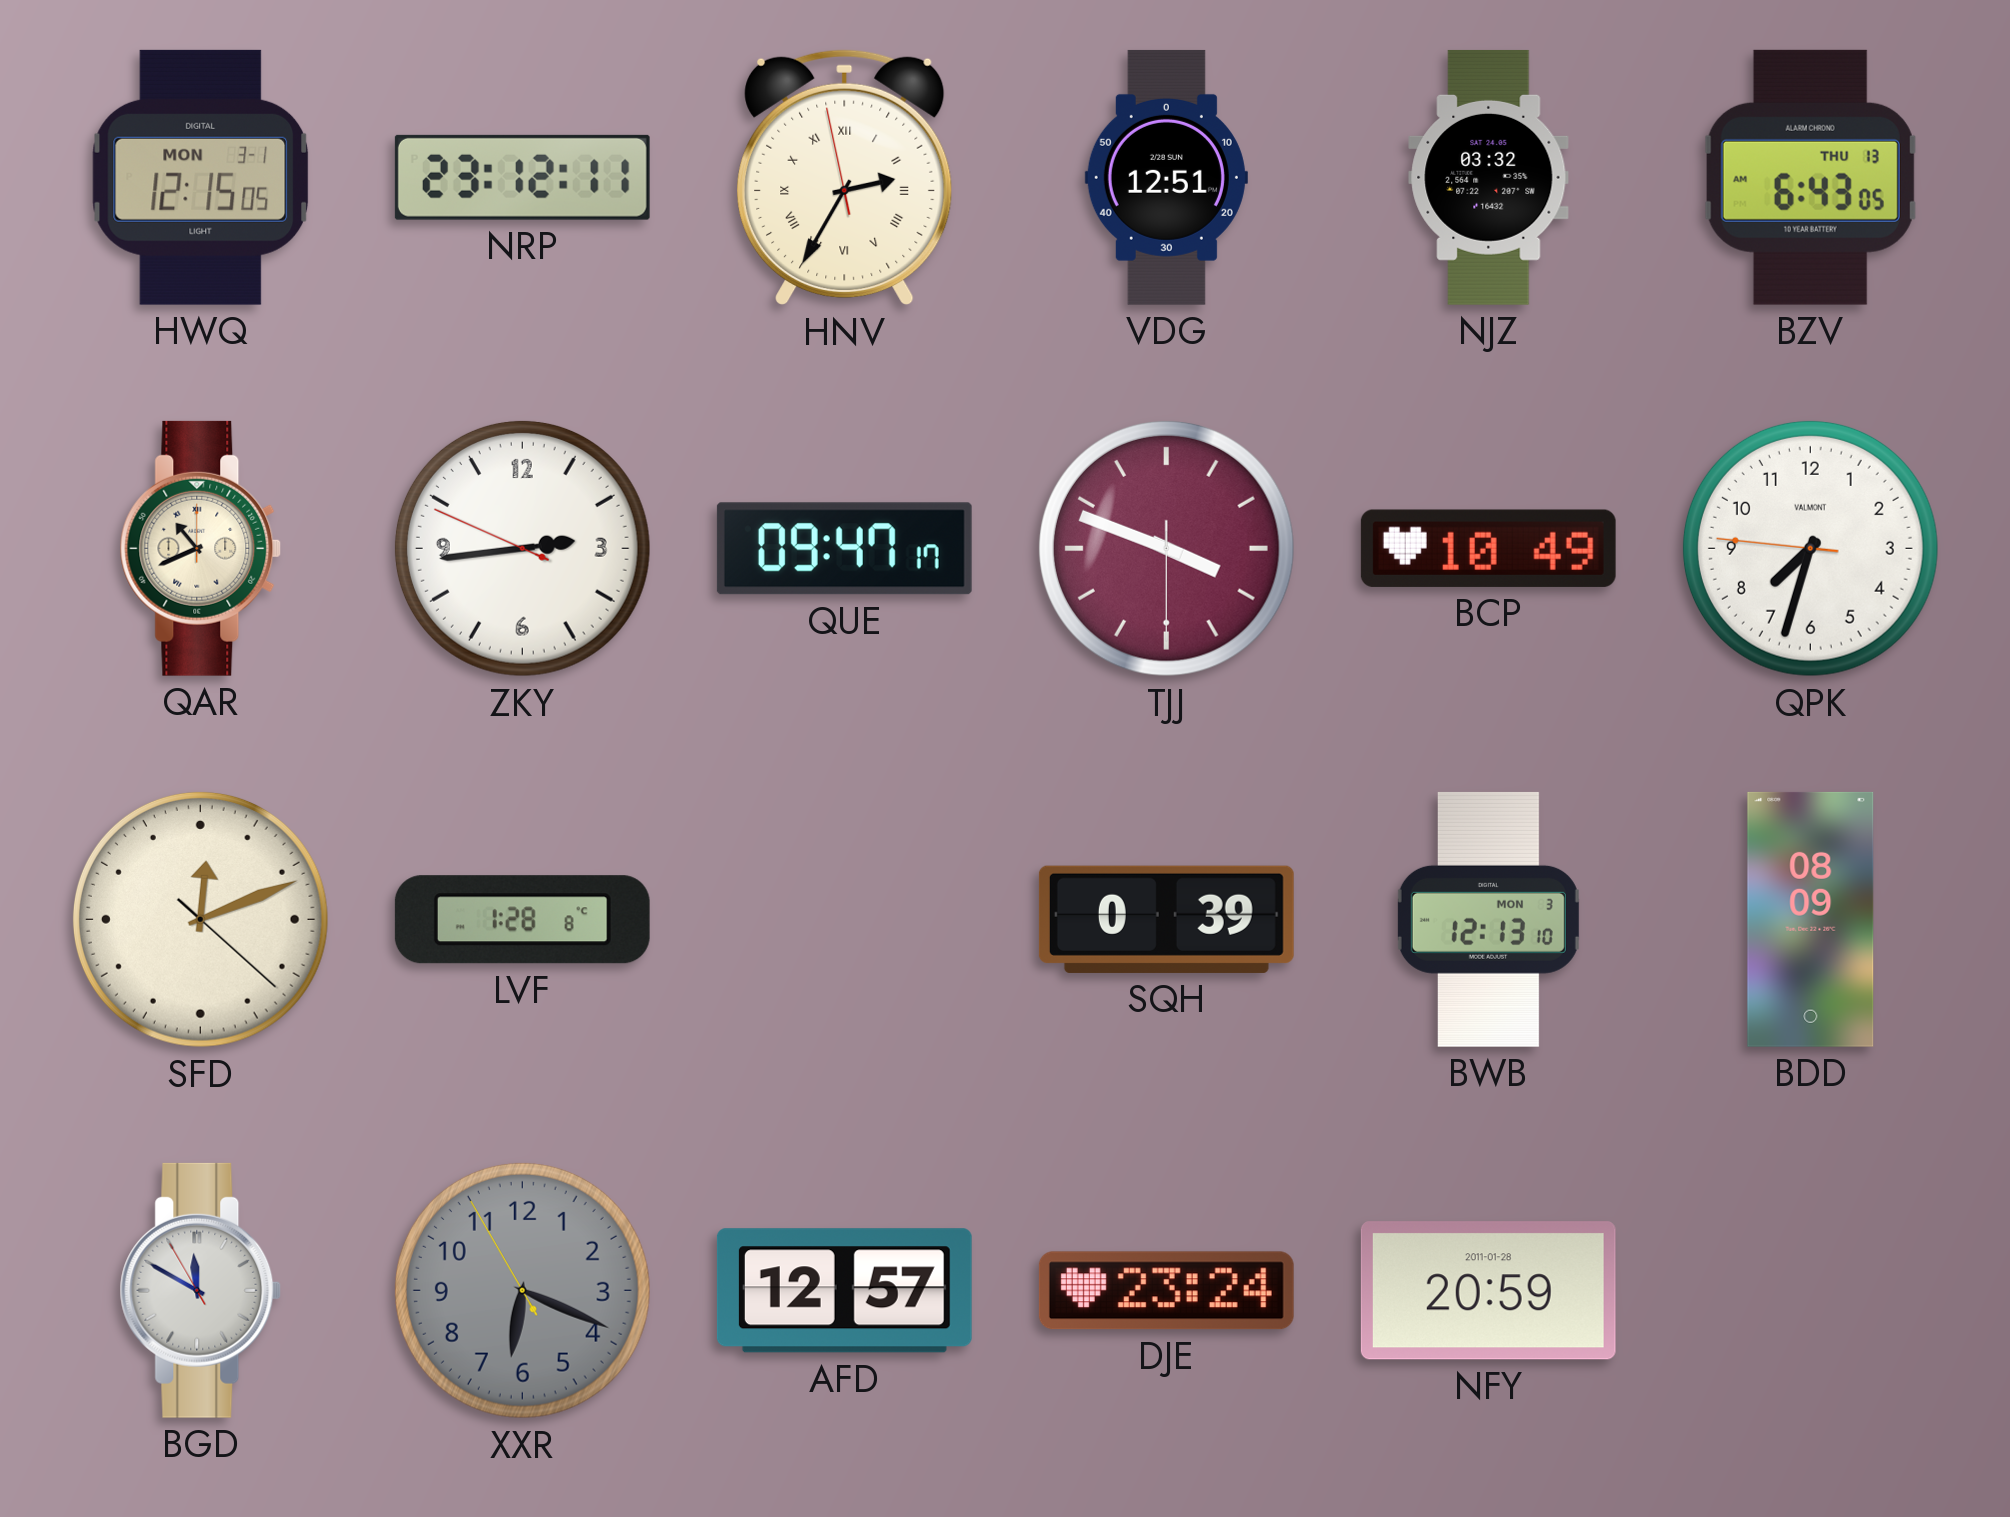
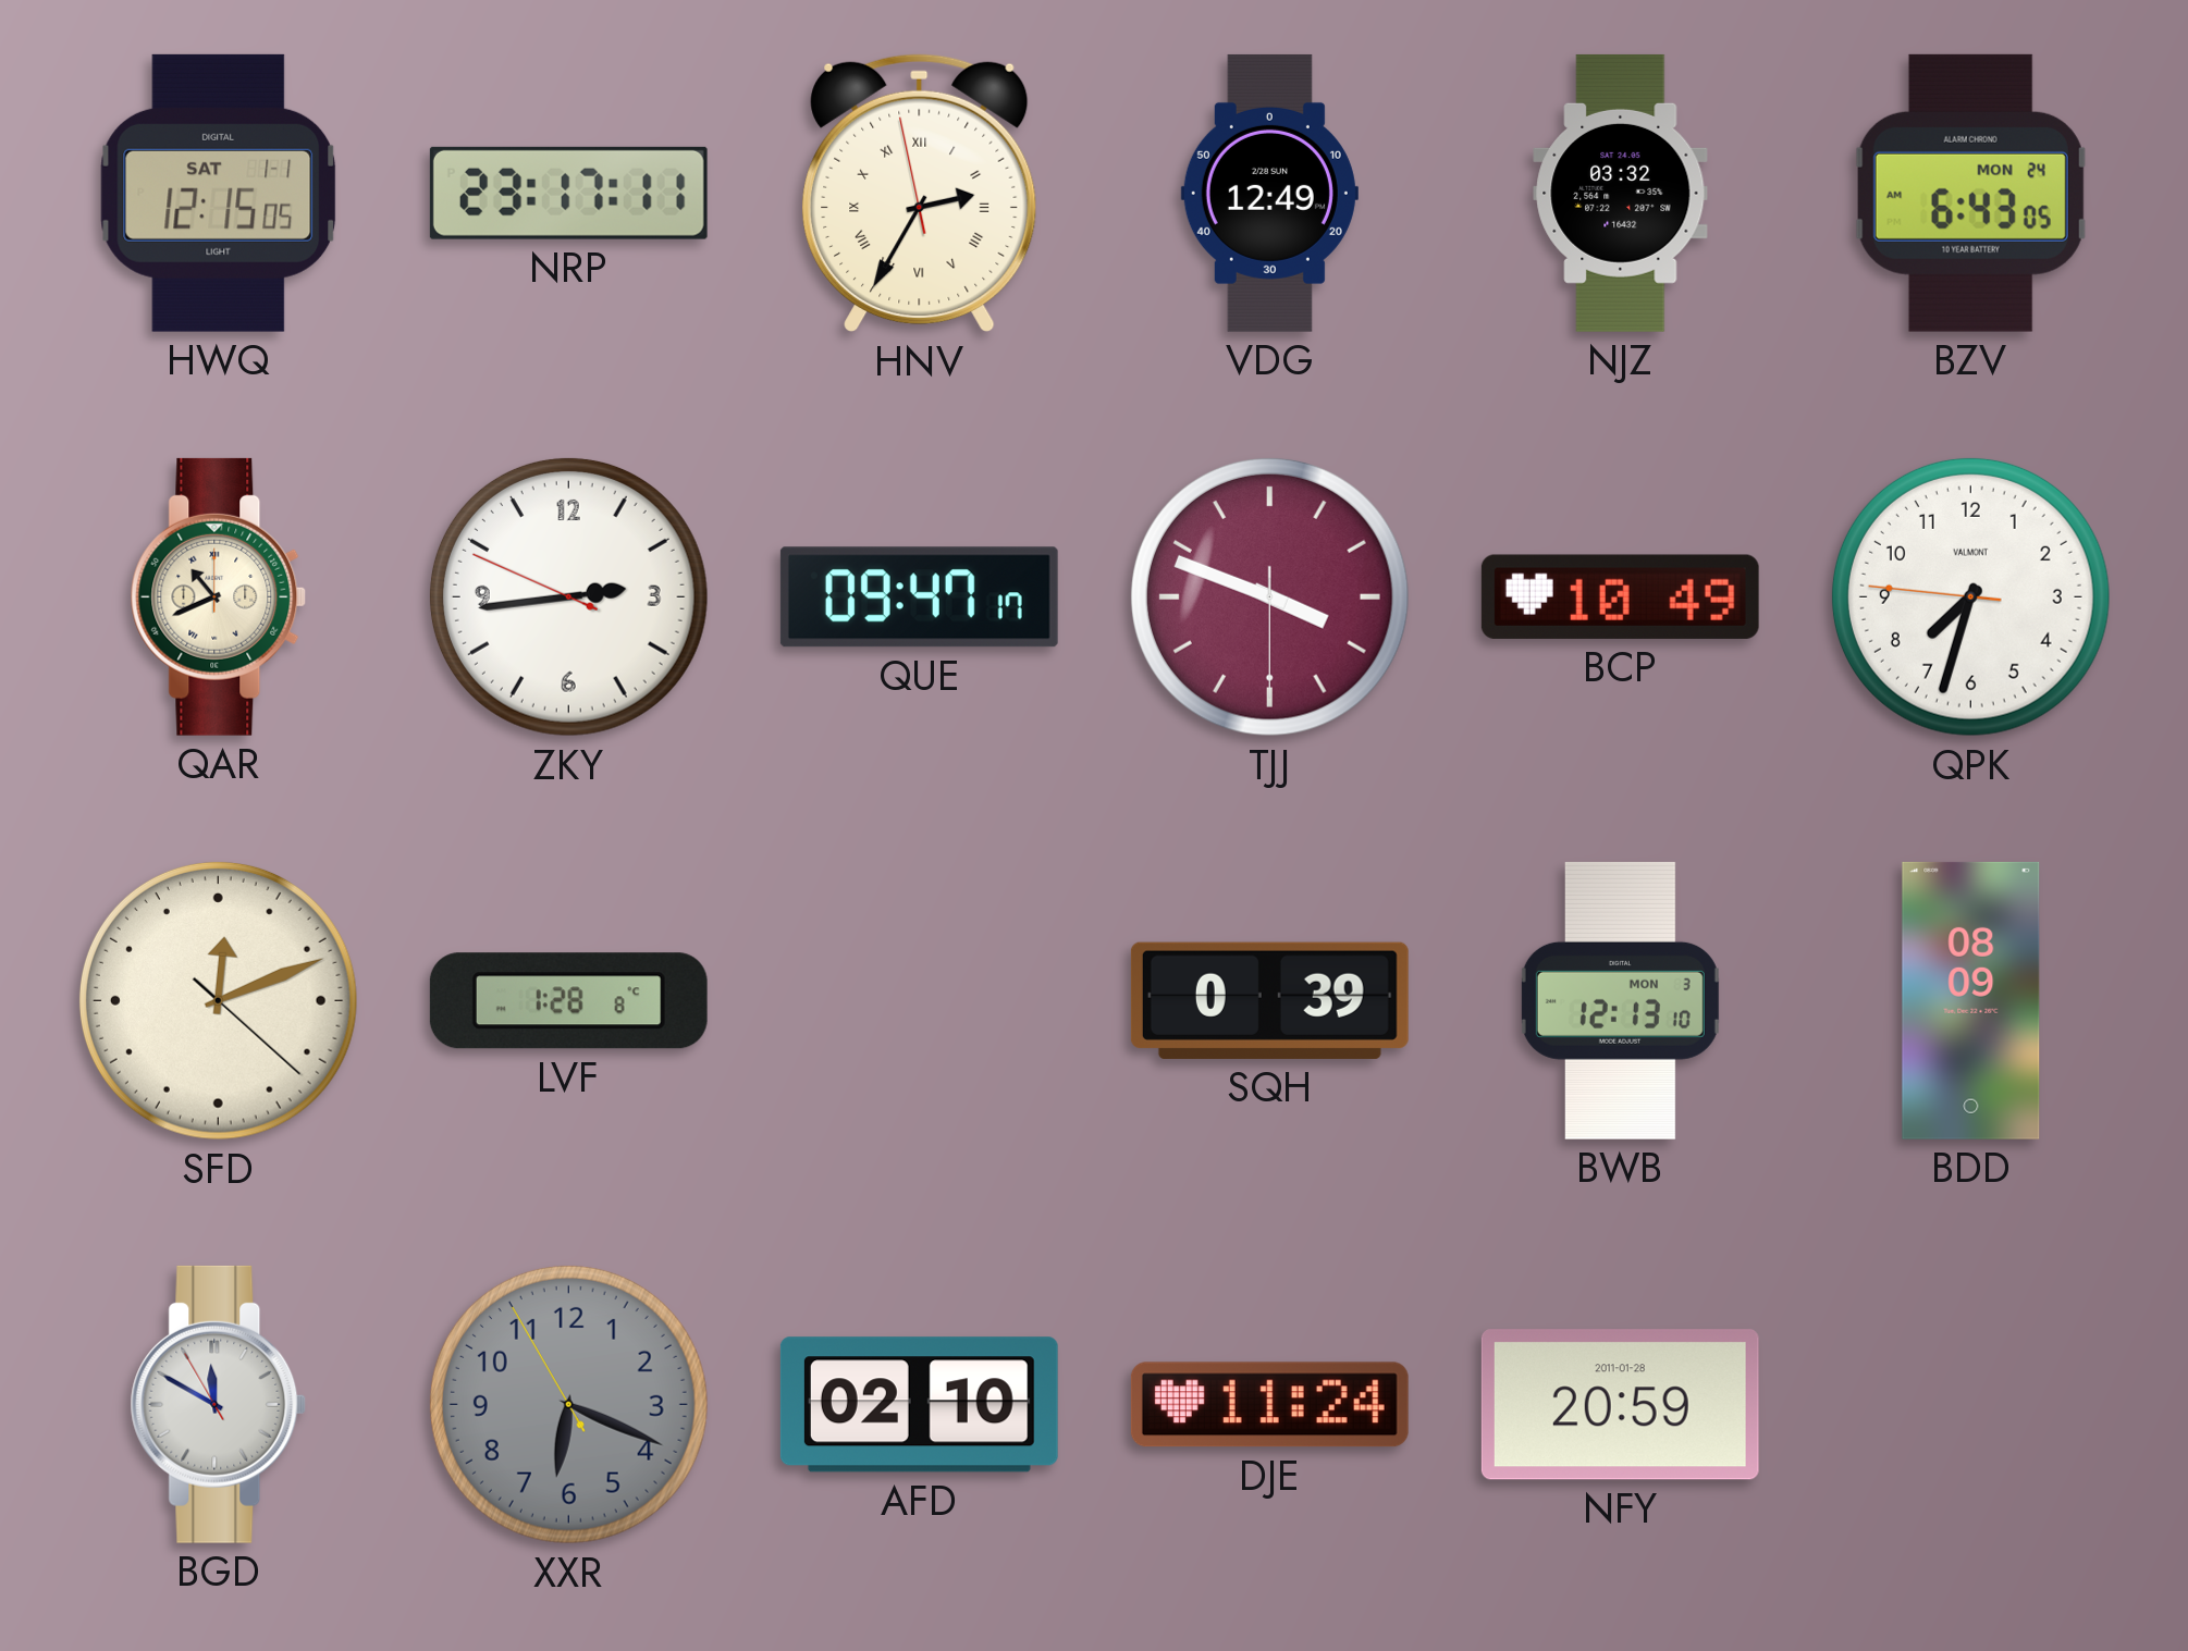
HWQ date: MON 3-1 -> SAT 1-1
NRP: 23:12 -> 23:17
VDG: 12:51 -> 12:49
BZV date: THU 13 -> MON 24
AFD: 12:57 -> 02:10
DJE: 23:24 -> 11:24
